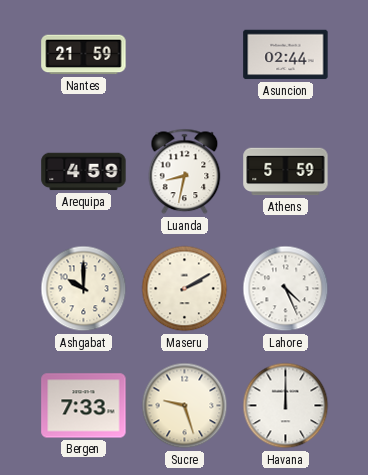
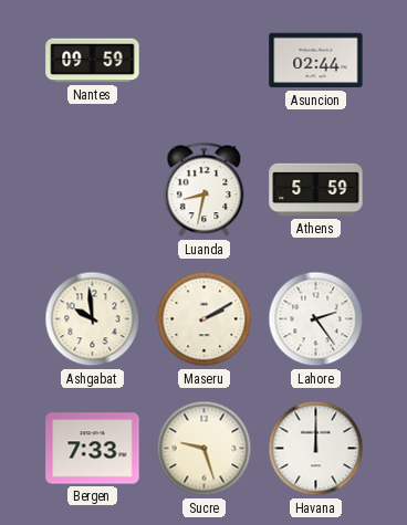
Nantes: 21:59 -> 09:59
Arequipa: 4:59 -> none
Ashgabat: 10:00 -> 9:59
Lahore: 4:26 -> 2:24
